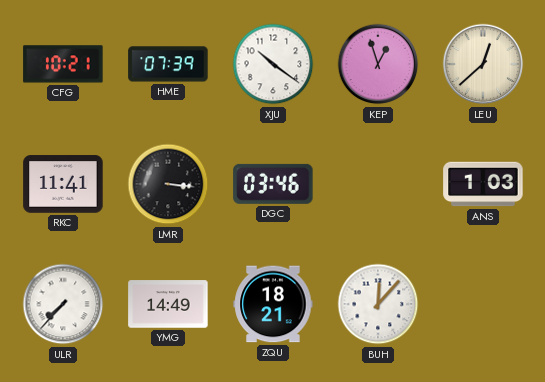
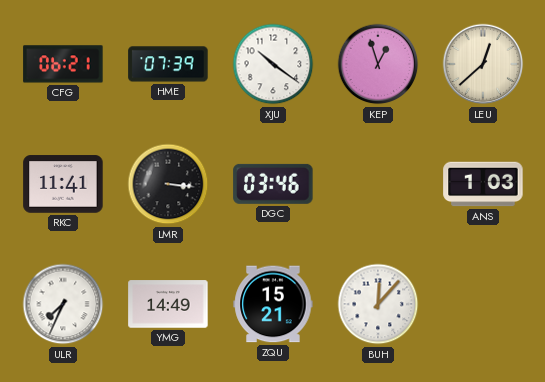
CFG: 10:21 -> 06:21
ULR: 7:37 -> 7:34
ZQU: 18:21 -> 15:21
